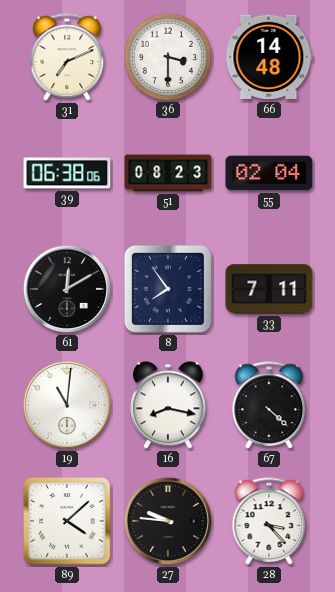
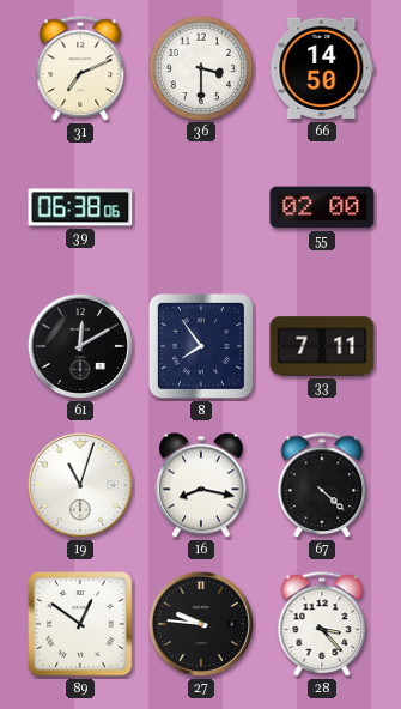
66: 14:48 -> 14:50
51: 08:23 -> none
55: 02:04 -> 02:00
19: 11:01 -> 11:03
89: 4:08 -> 12:51
